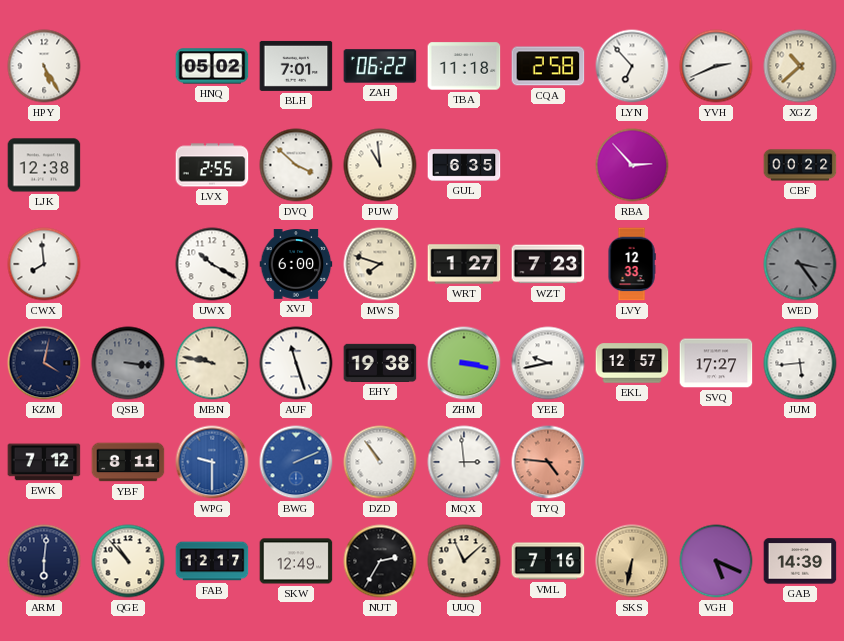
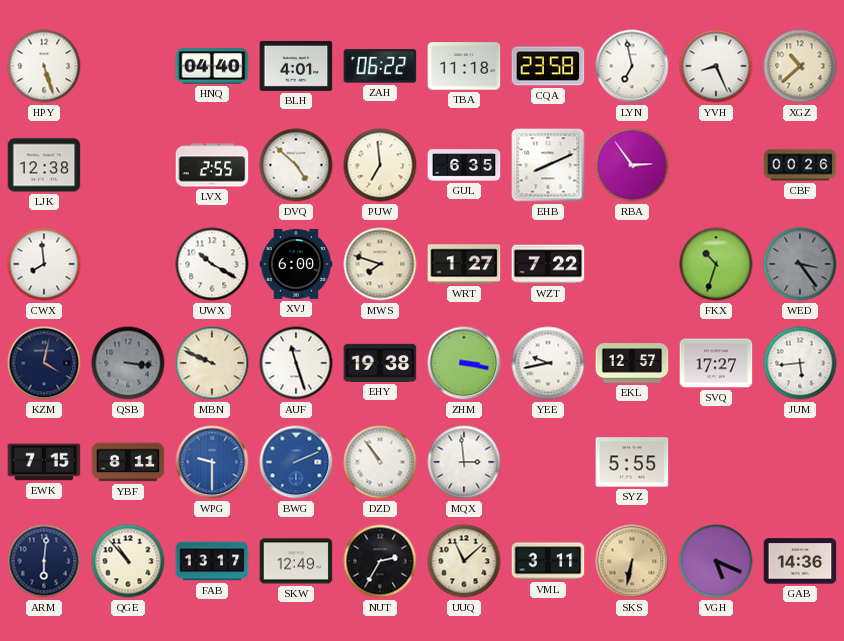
HPY: 5:25 -> 5:27
HNQ: 05:02 -> 04:40
BLH: 7:01 -> 4:01
CQA: 2:58 -> 23:58
LYN: 6:53 -> 6:58
YVH: 2:41 -> 8:26
DVQ: 3:52 -> 4:52
PUW: 10:59 -> 6:59
EHB: none -> 8:11
RBA: 2:53 -> 2:54
CBF: 00:22 -> 00:26
WZT: 7:23 -> 7:22
LVY: 12:33 -> none
FKX: none -> 10:33
MBN: 9:47 -> 9:49
EWK: 7:12 -> 7:15
TYQ: 4:46 -> none
SYZ: none -> 5:55
FAB: 12:17 -> 13:17
VML: 7:16 -> 3:11
GAB: 14:39 -> 14:36
